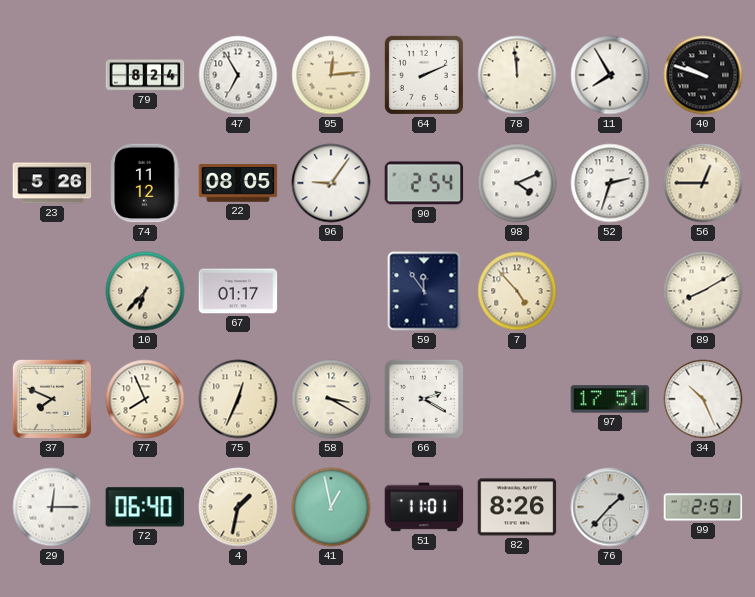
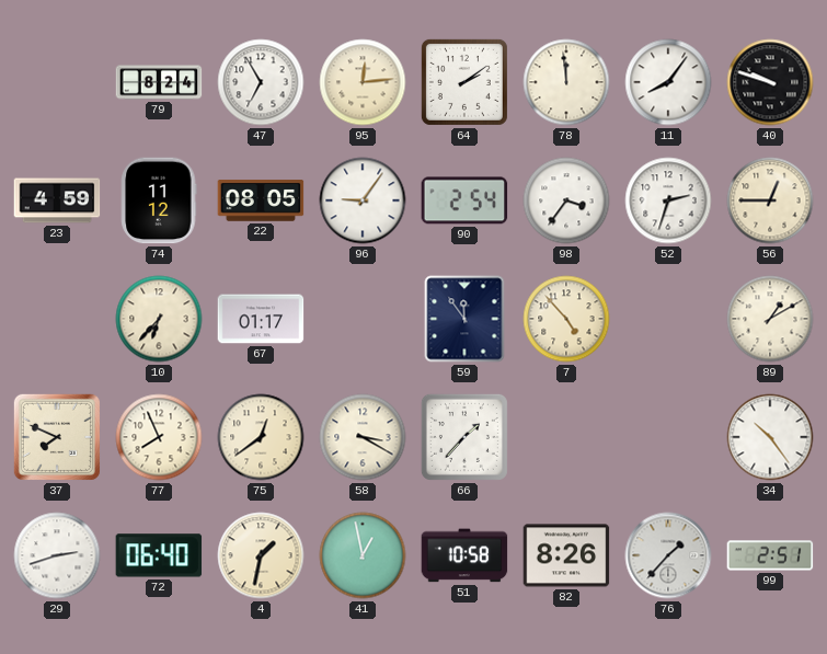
64: 2:11 -> 2:09
11: 7:55 -> 8:06
23: 5:26 -> 4:59
98: 4:11 -> 3:36
89: 8:10 -> 1:10
75: 12:34 -> 12:39
66: 2:20 -> 1:37
97: 17:51 -> none
34: 10:26 -> 10:24
29: 12:15 -> 2:42
51: 11:01 -> 10:58
